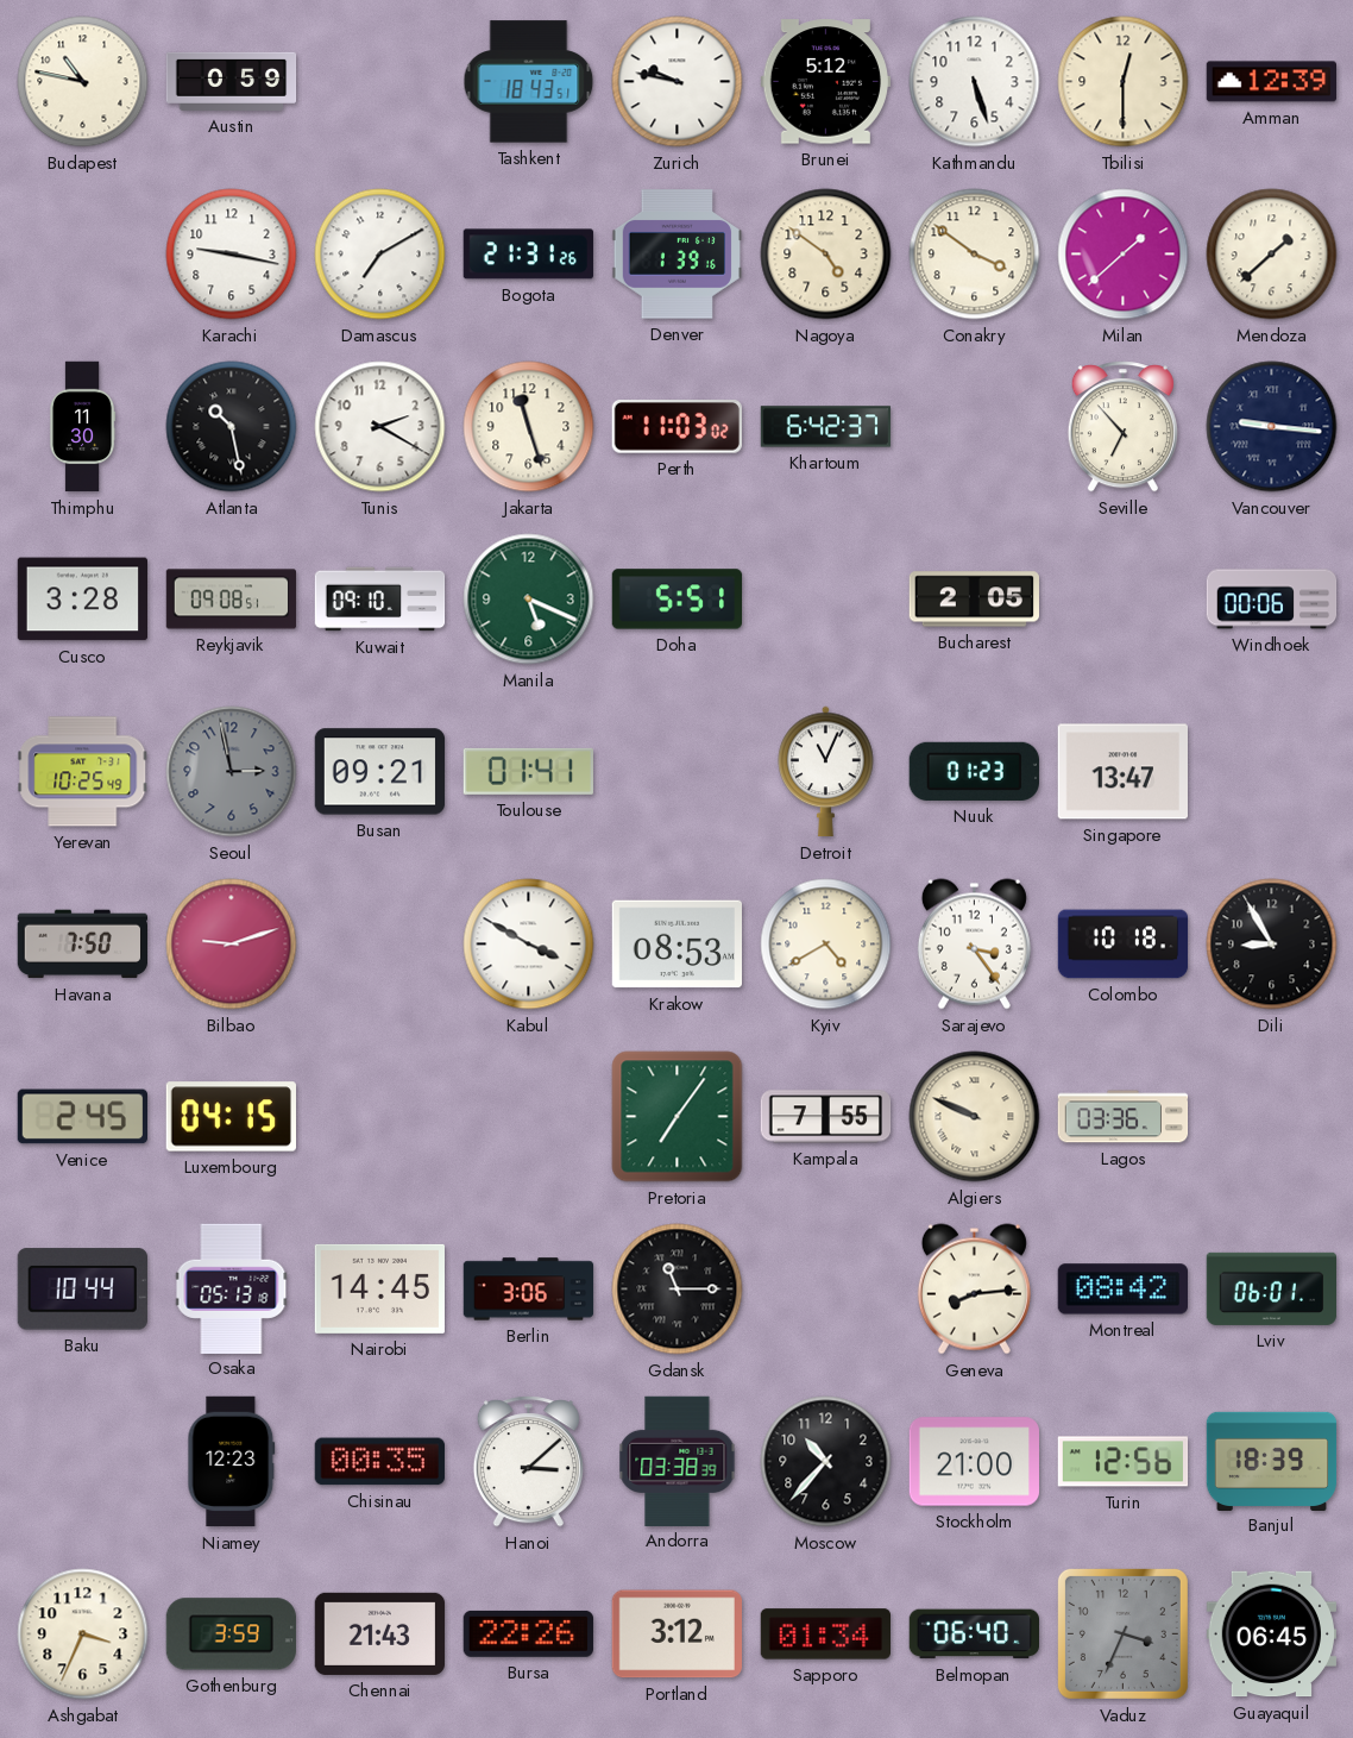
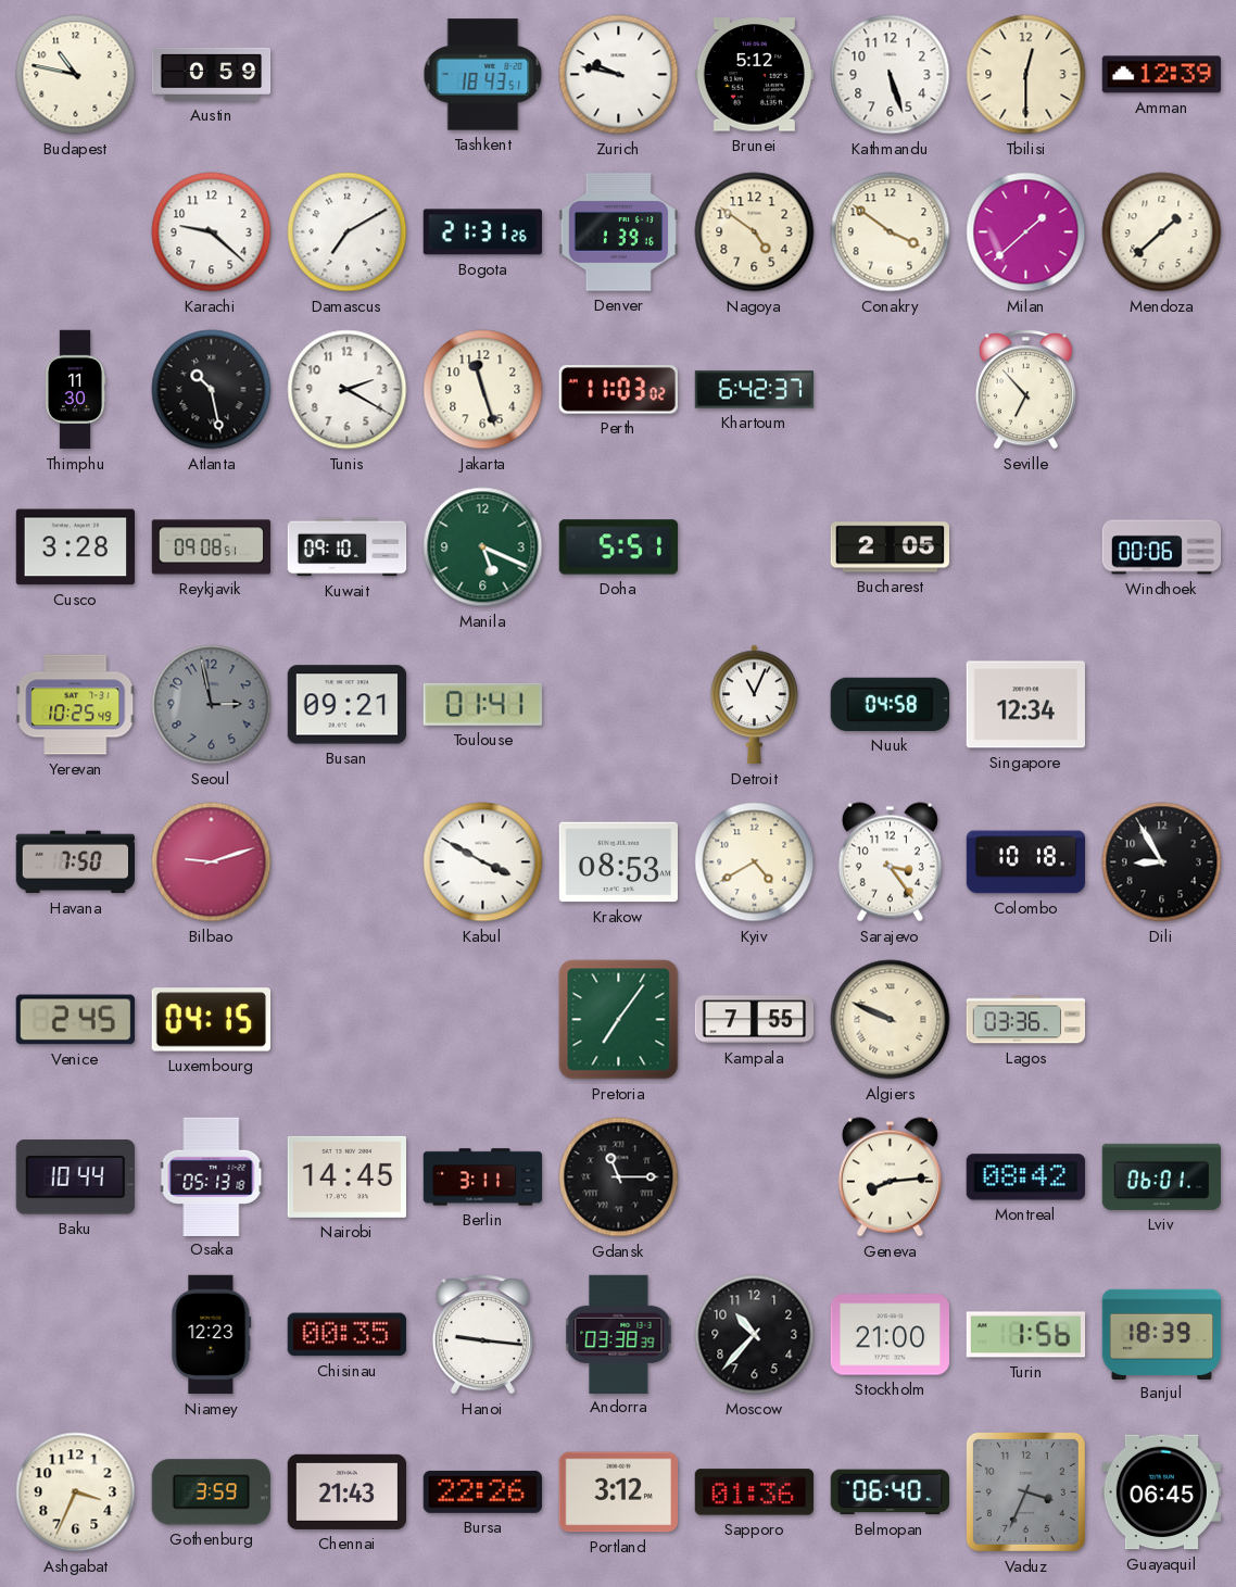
Karachi: 9:17 -> 9:22
Vancouver: 9:16 -> none
Nuuk: 01:23 -> 04:58
Singapore: 13:47 -> 12:34
Berlin: 3:06 -> 3:11
Hanoi: 3:08 -> 9:16
Turin: 12:56 -> 1:56
Sapporo: 01:34 -> 01:36
